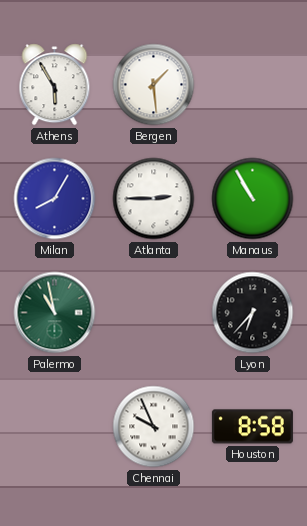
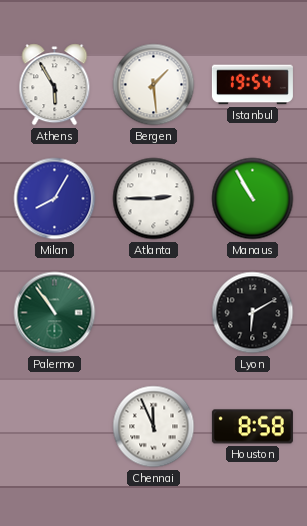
Istanbul: none -> 19:54
Palermo: 10:58 -> 10:54
Lyon: 6:37 -> 6:10
Chennai: 9:56 -> 11:56
